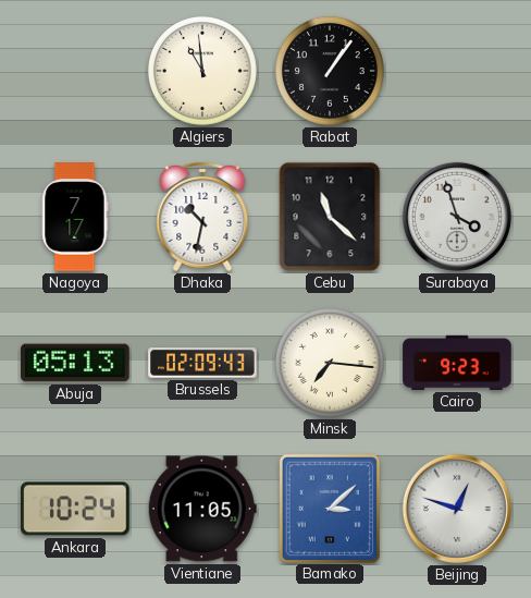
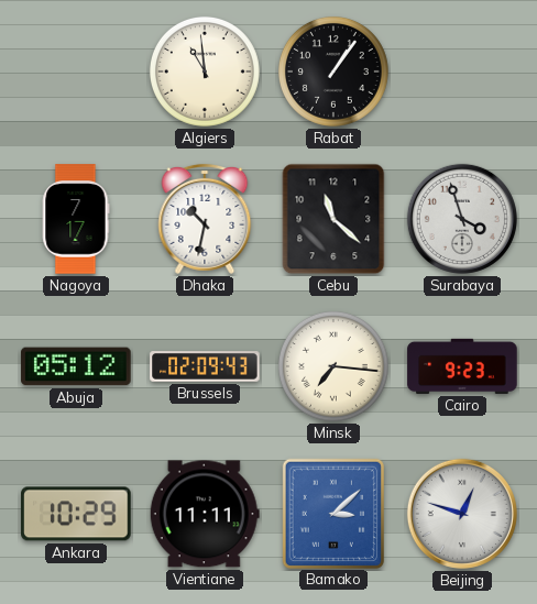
Abuja: 05:13 -> 05:12
Ankara: 10:24 -> 10:29
Vientiane: 11:05 -> 11:11
